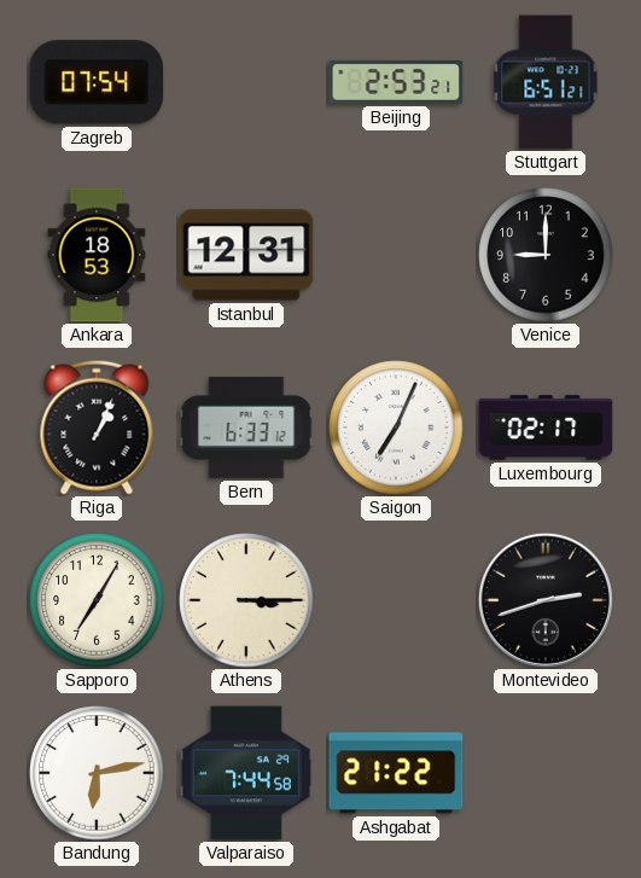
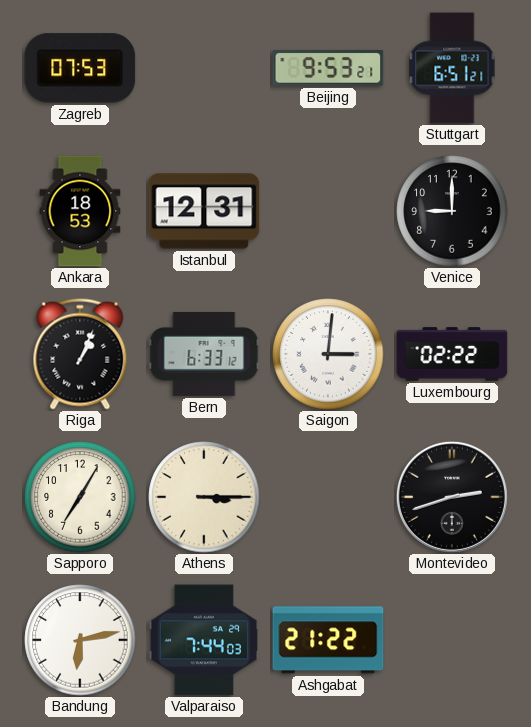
Zagreb: 07:54 -> 07:53
Beijing: 2:53 -> 9:53
Saigon: 7:04 -> 3:01
Luxembourg: 02:17 -> 02:22
Valparaiso: 7:44:58 -> 7:44:03
